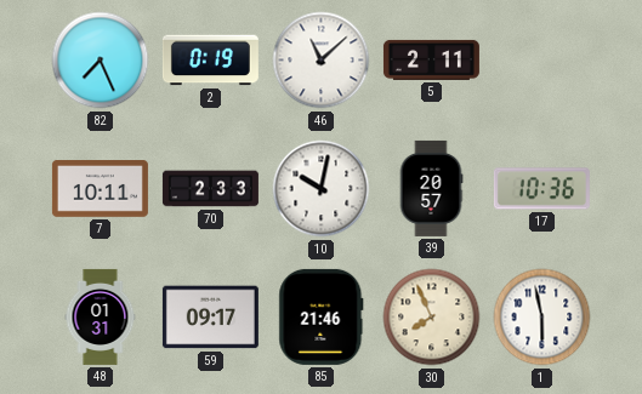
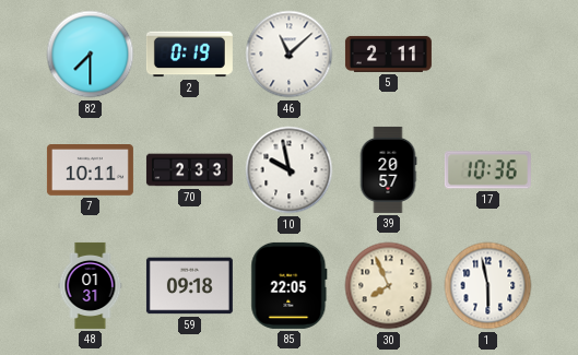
82: 7:26 -> 7:30
10: 10:02 -> 9:58
59: 09:17 -> 09:18
85: 21:46 -> 22:05
